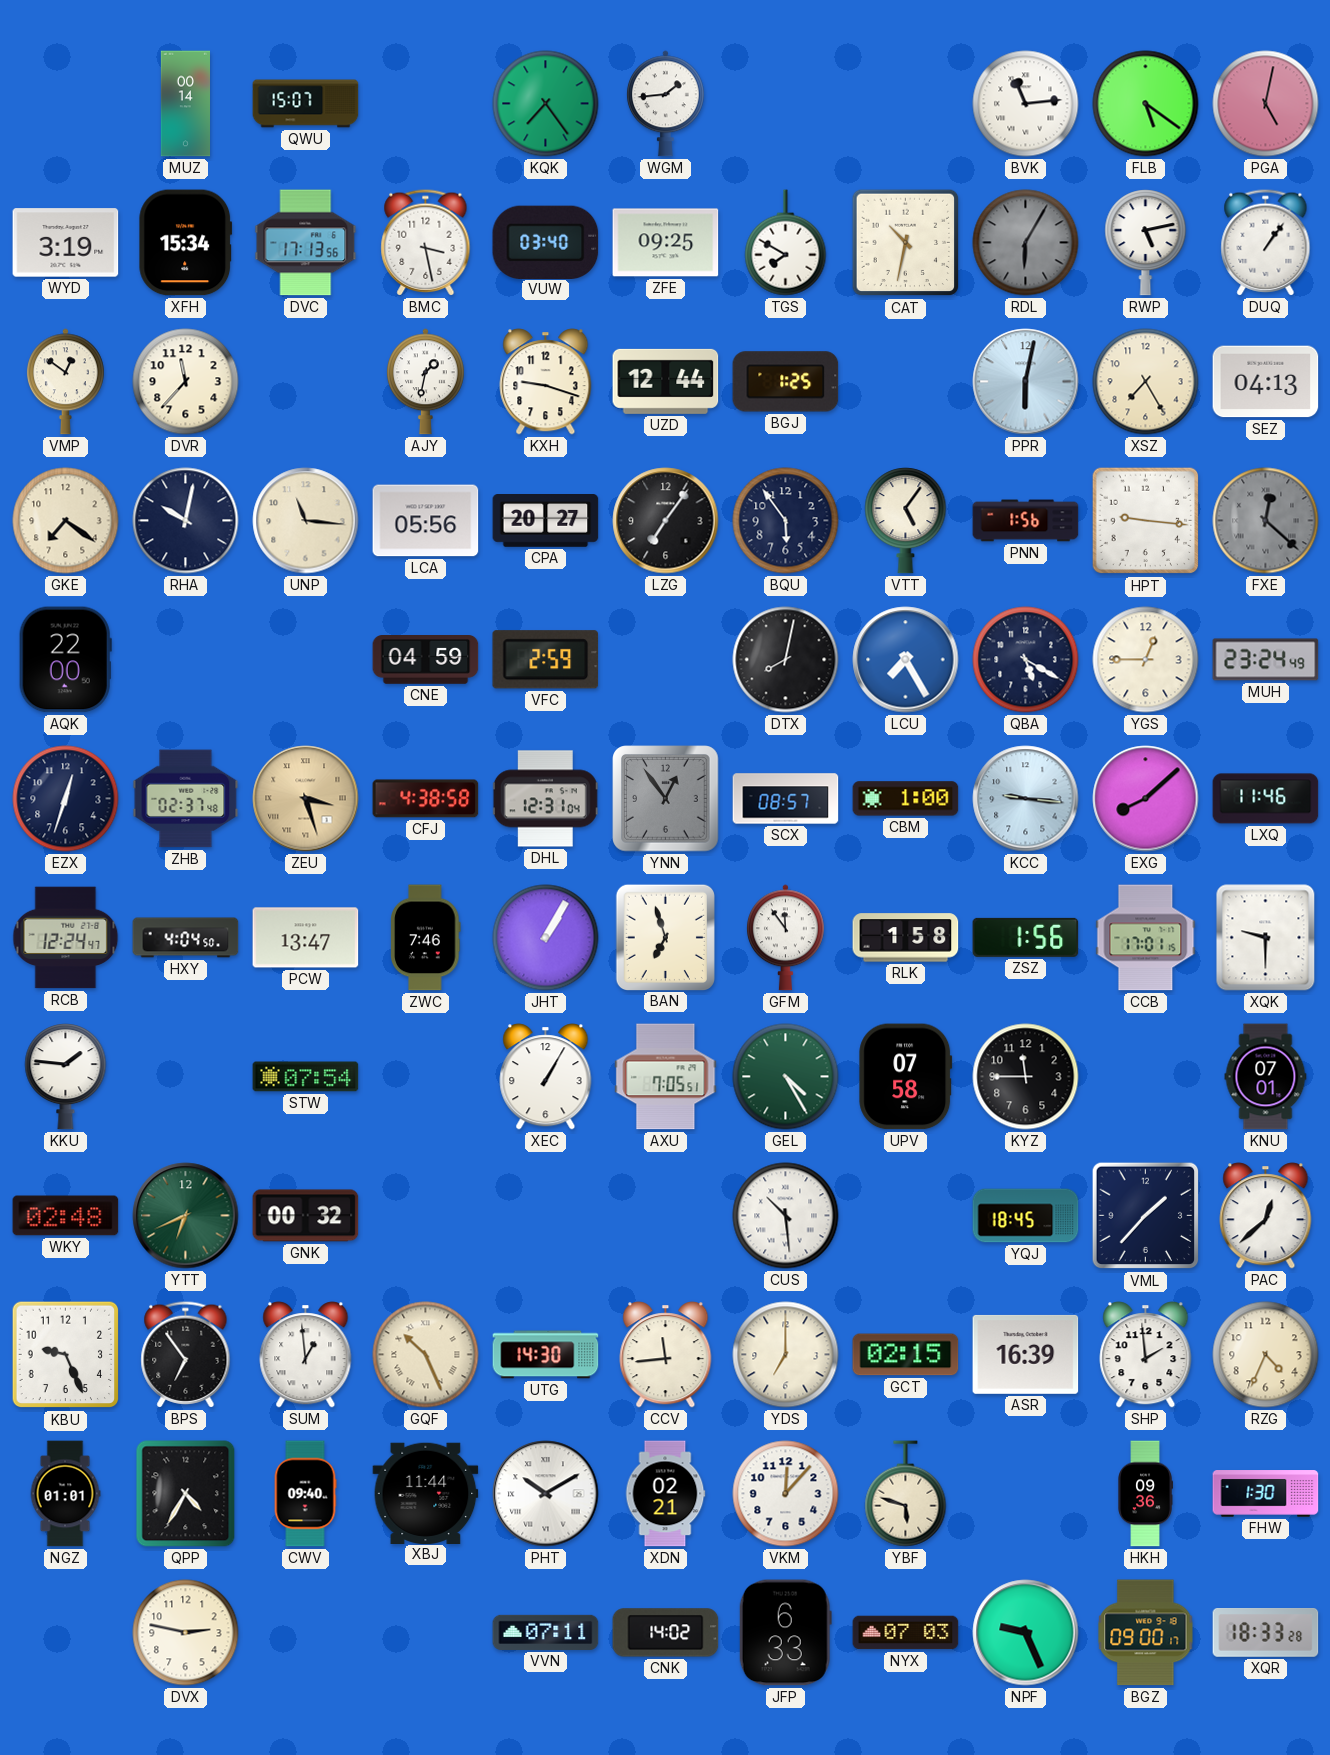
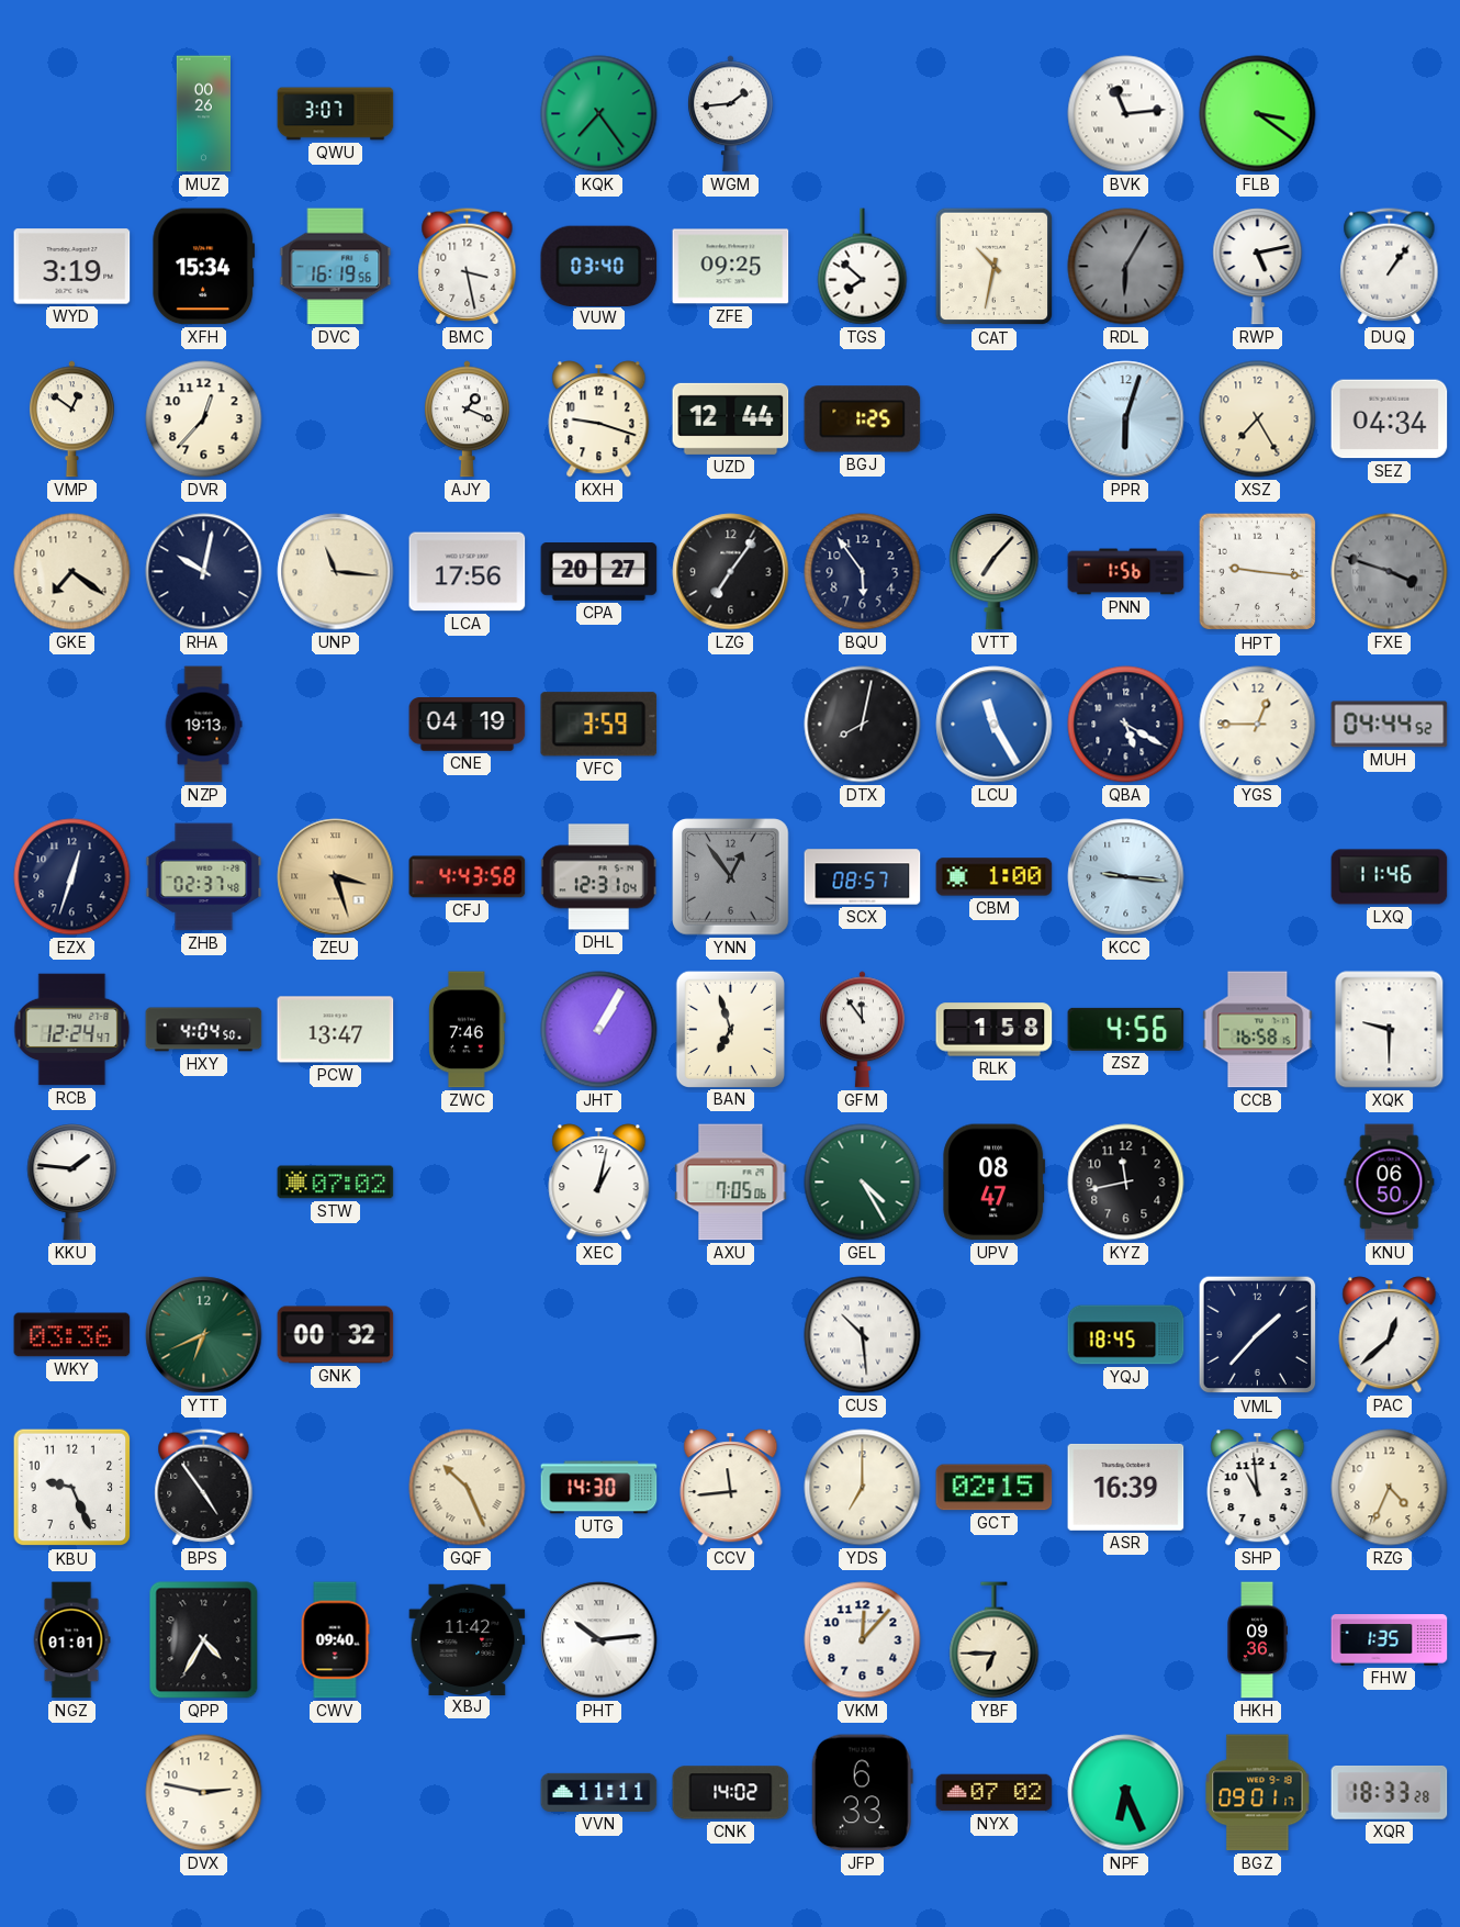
MUZ: 00:14 -> 00:26
QWU: 15:07 -> 3:07
FLB: 5:21 -> 3:21
PGA: 5:02 -> none
DVC: 17:13 -> 16:19
TGS: 7:50 -> 7:52
DVR: 11:37 -> 12:37
AJY: 1:32 -> 1:19
PPR: 6:02 -> 6:03
SEZ: 04:13 -> 04:34
LCA: 05:56 -> 17:56
VTT: 5:06 -> 7:07
FXE: 12:22 -> 3:48
AQK: 22:00 -> none
NZP: none -> 19:13
CNE: 04:59 -> 04:19
VFC: 2:59 -> 3:59
LCU: 7:25 -> 11:25
MUH: 23:24 -> 04:44
CFJ: 4:38 -> 4:43
EXG: 8:08 -> none
ZSZ: 1:56 -> 4:56
CCB: 17:01 -> 16:58
STW: 07:54 -> 07:02
XEC: 1:05 -> 1:02
AXU: 7:05:51 -> 7:05:06
UPV: 07:58 -> 08:47
KYZ: 11:45 -> 11:43
KNU: 07:01 -> 06:50
WKY: 02:48 -> 03:36
BPS: 6:54 -> 4:54
SUM: 12:59 -> none
SHP: 1:59 -> 10:59
XBJ: 11:44 -> 11:42
PHT: 10:10 -> 10:14
XDN: 02:21 -> none
YBF: 5:48 -> 6:45
FHW: 1:30 -> 1:35
VVN: 07:11 -> 11:11
NYX: 07:03 -> 07:02
NPF: 9:26 -> 6:26
BGZ: 09:00 -> 09:01
